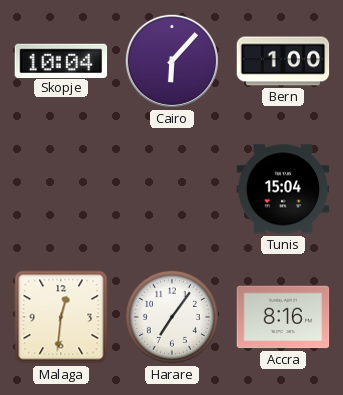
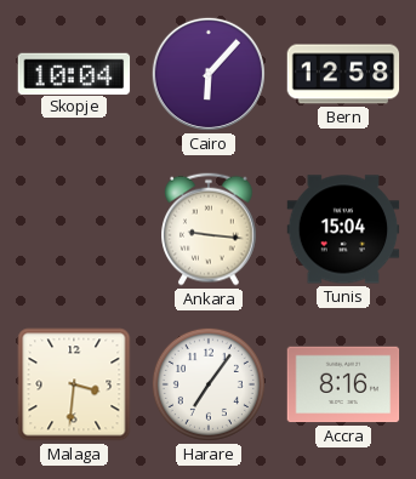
Bern: 1:00 -> 12:58
Ankara: none -> 9:16
Malaga: 12:31 -> 3:31
